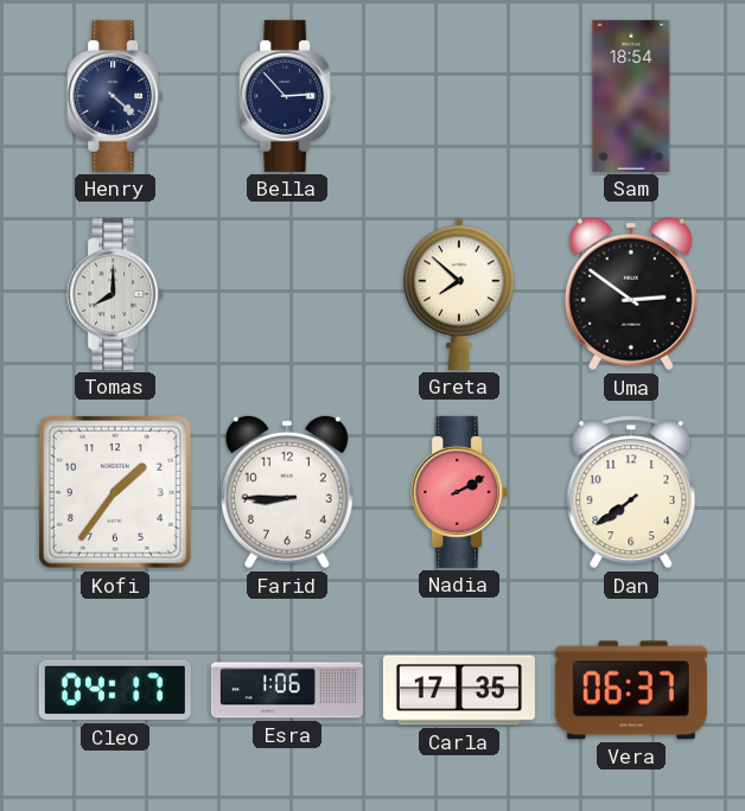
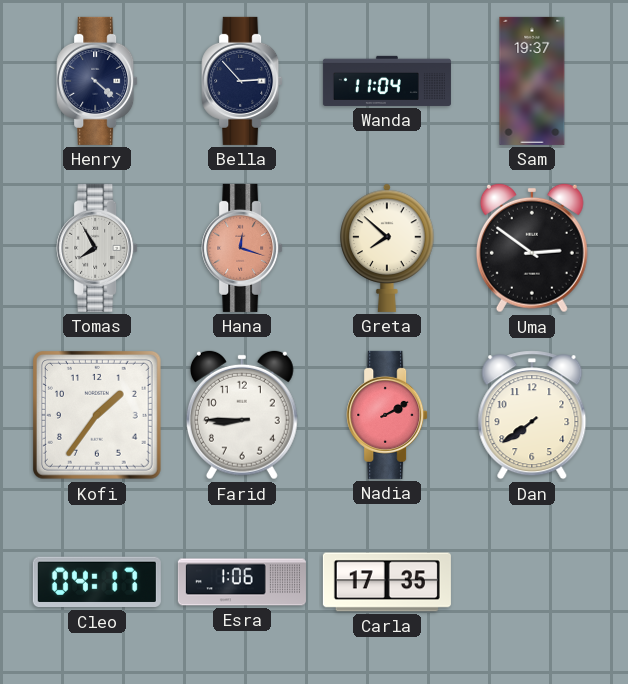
Wanda: none -> 11:04
Sam: 18:54 -> 19:37
Tomas: 8:00 -> 7:55
Hana: none -> 12:18
Vera: 06:37 -> none
